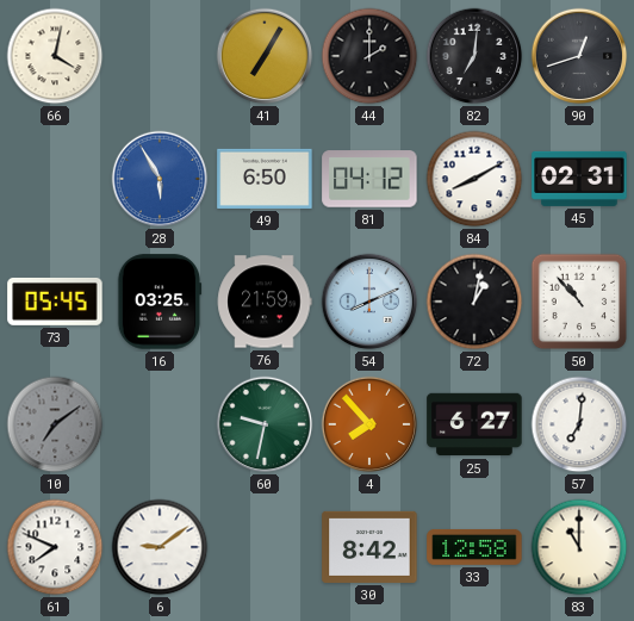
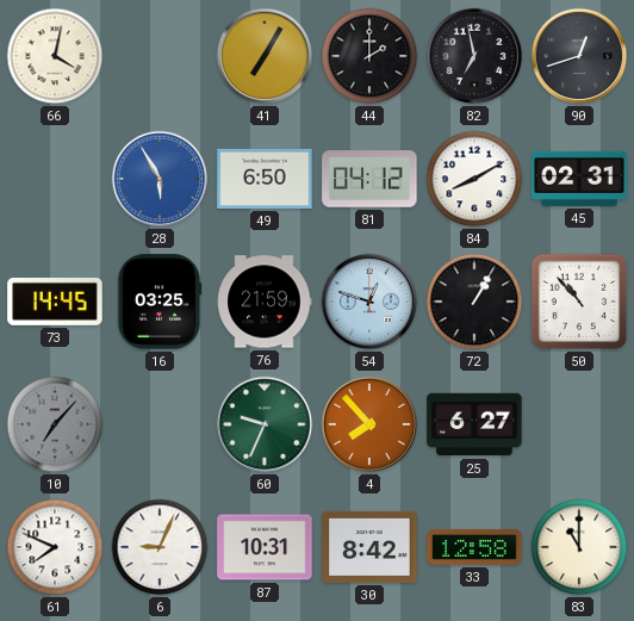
82: 7:01 -> 6:58
73: 05:45 -> 14:45
54: 8:11 -> 12:48
72: 1:02 -> 1:05
10: 7:09 -> 7:07
60: 9:32 -> 9:34
57: 7:01 -> none
6: 9:09 -> 9:04
87: none -> 10:31
